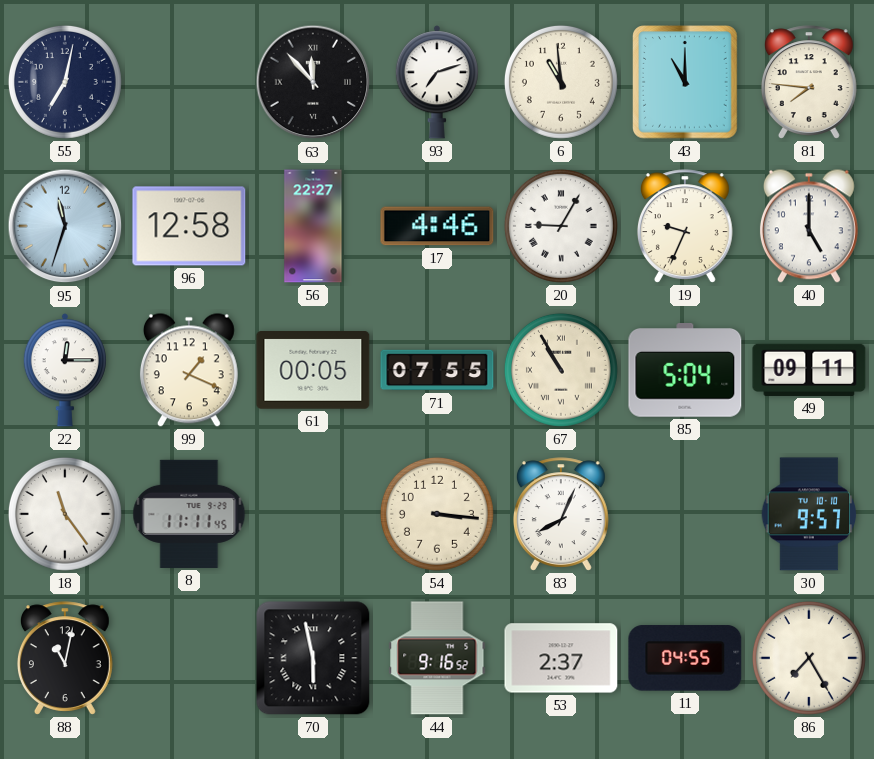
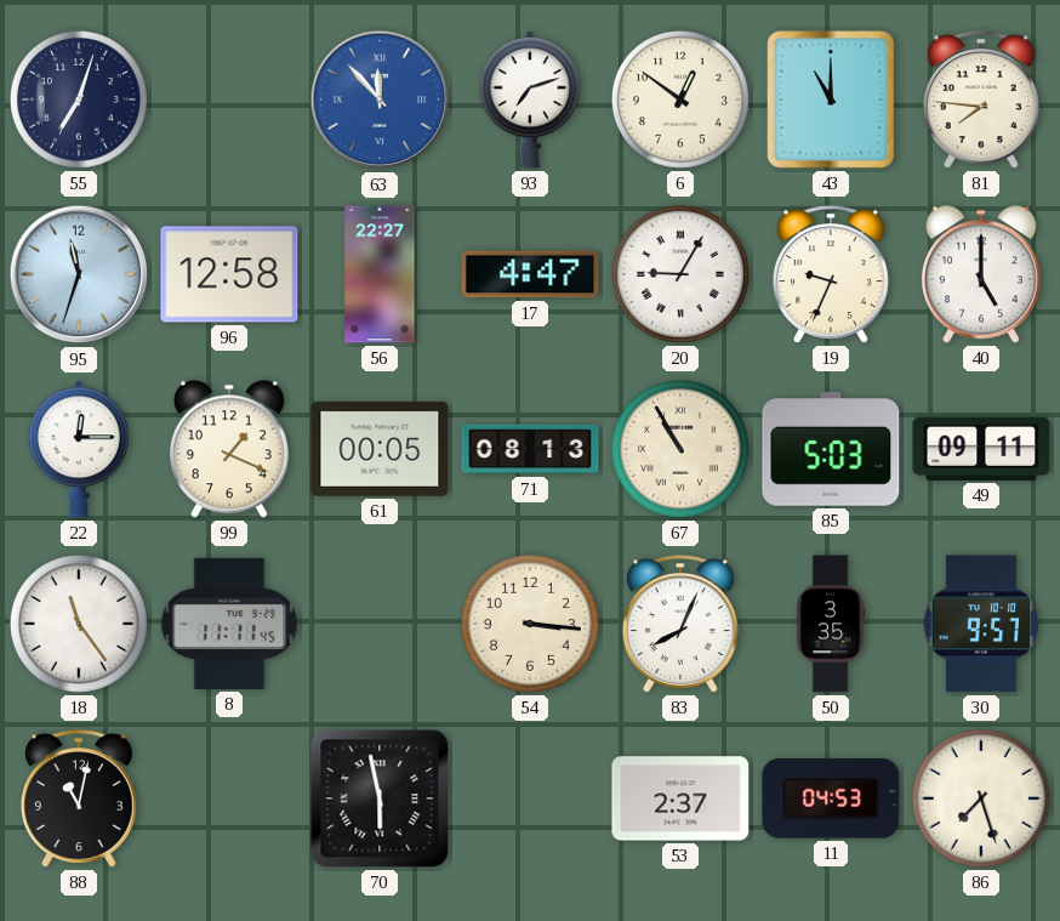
55: 7:02 -> 7:03
63 dial: black -> blue
6: 10:59 -> 12:51
17: 4:46 -> 4:47
71: 07:55 -> 08:13
85: 5:04 -> 5:03
50: none -> 3:35
44: 9:16 -> none
11: 04:55 -> 04:53
86: 7:25 -> 7:27
